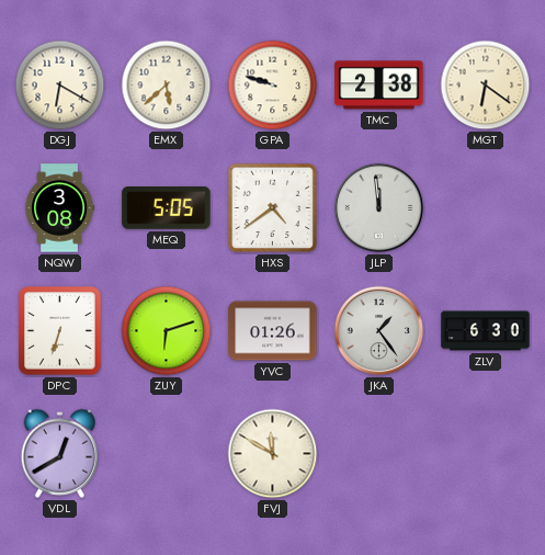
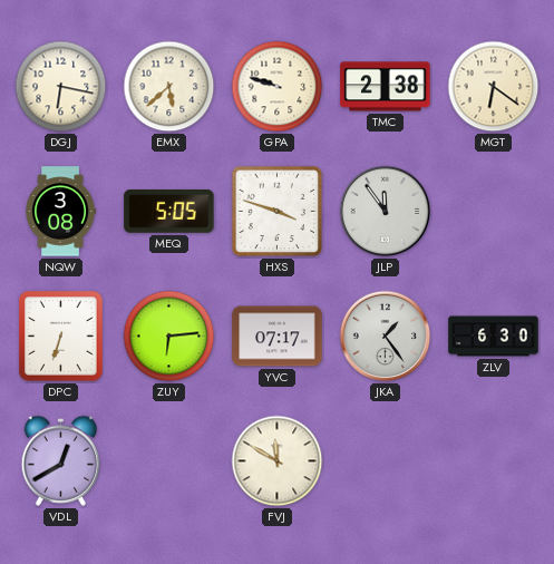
DGJ: 6:20 -> 6:17
HXS: 4:39 -> 3:48
JLP: 11:59 -> 11:54
ZUY: 6:12 -> 6:14
YVC: 01:26 -> 07:17
